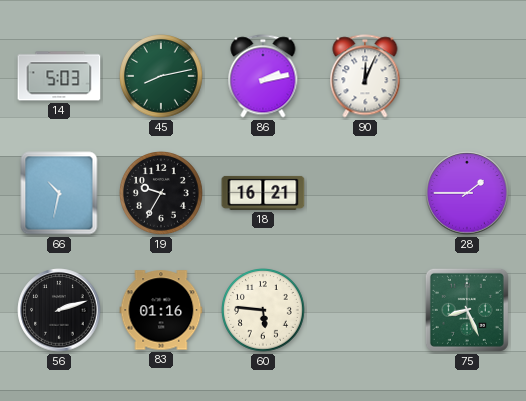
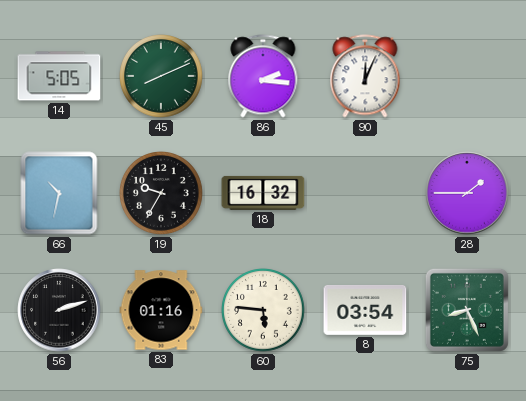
14: 5:03 -> 5:05
45: 8:13 -> 8:11
86: 2:13 -> 2:16
18: 16:21 -> 16:32
8: none -> 03:54
